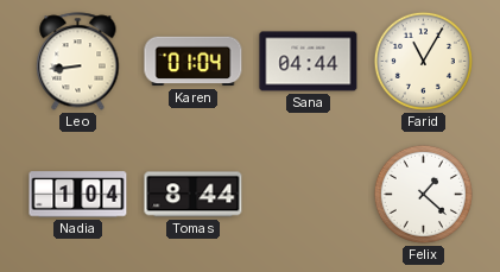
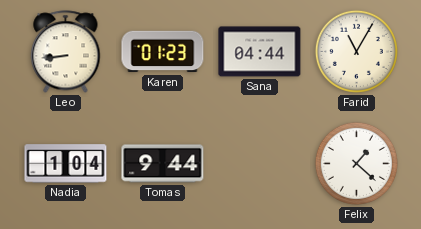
Karen: 01:04 -> 01:23
Tomas: 8:44 -> 9:44
